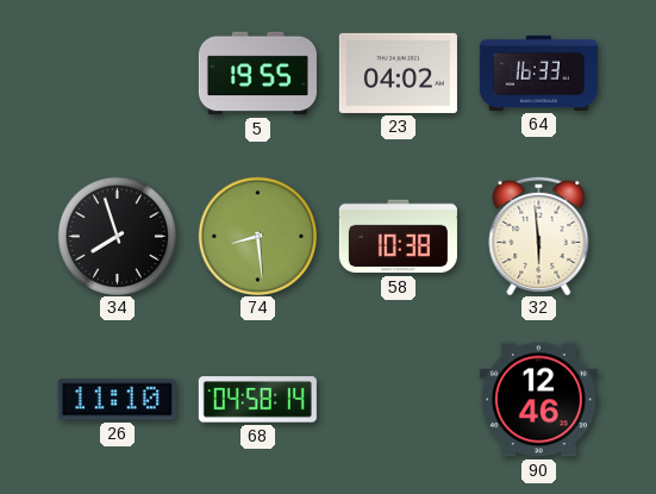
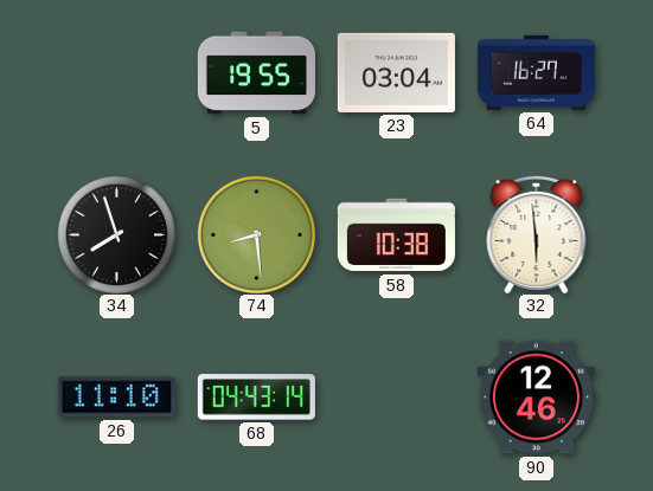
23: 04:02 -> 03:04
64: 16:33 -> 16:27
68: 04:58 -> 04:43
